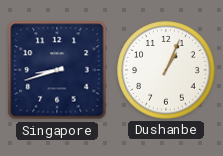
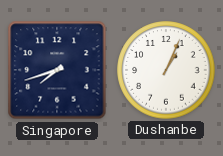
Singapore: 8:42 -> 7:42
